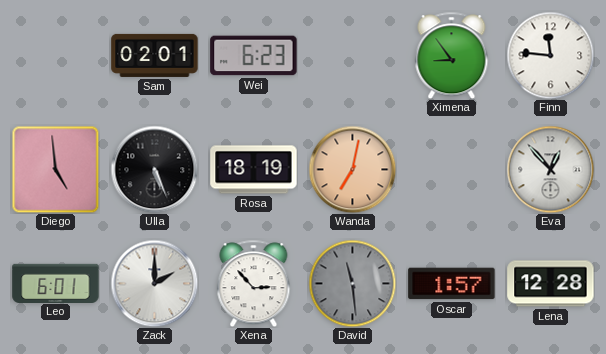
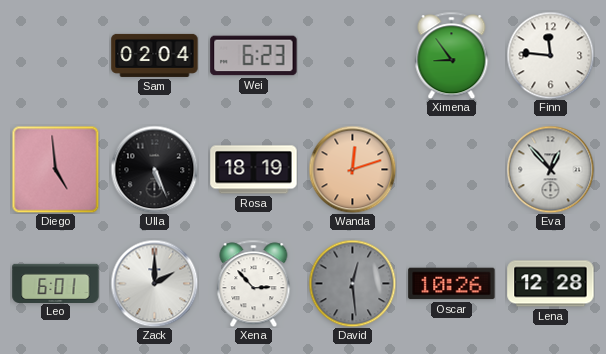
Sam: 02:01 -> 02:04
Wanda: 7:02 -> 12:12
David: 11:29 -> 12:29
Oscar: 1:57 -> 10:26
